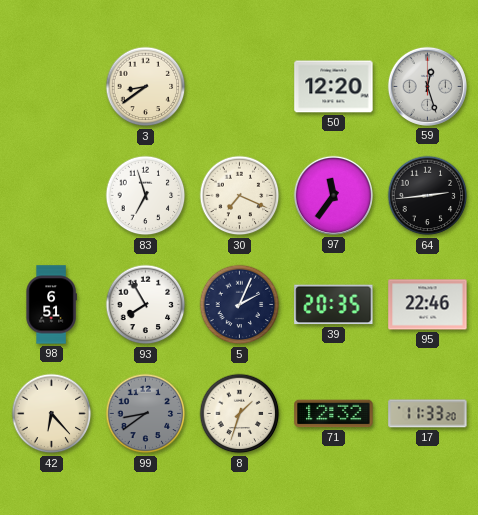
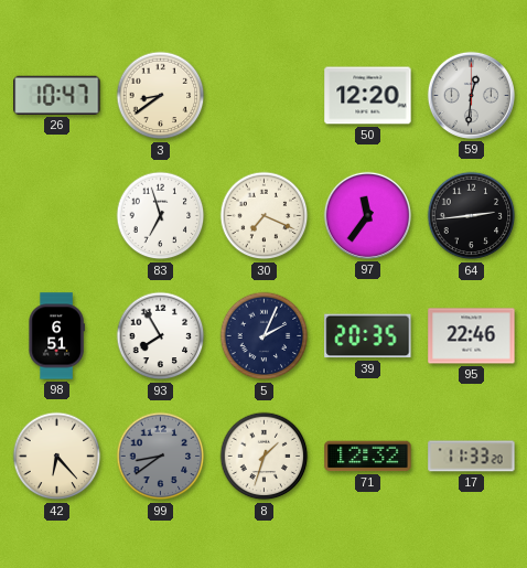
26: none -> 10:47
59: 12:27 -> 12:31
